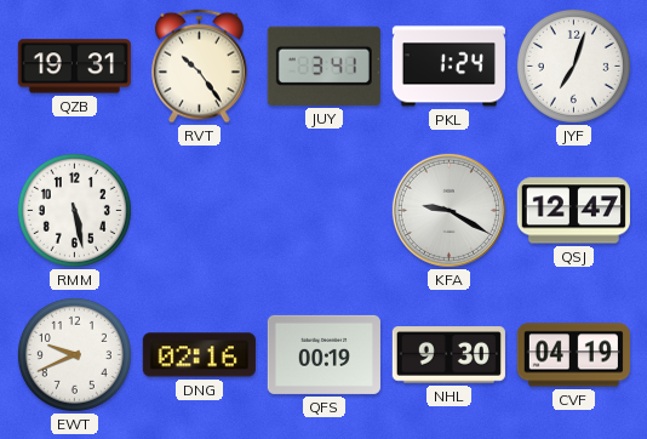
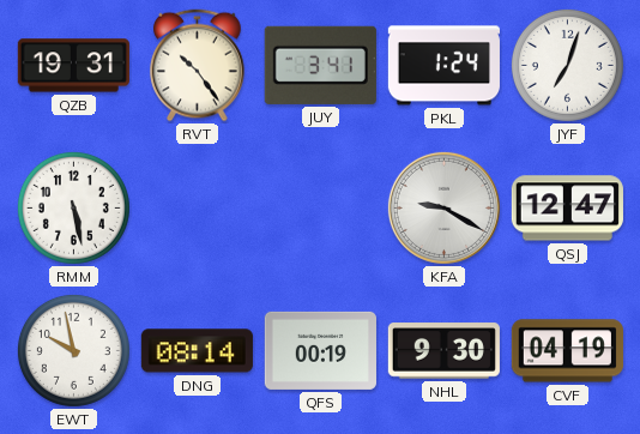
EWT: 9:41 -> 9:58
DNG: 02:16 -> 08:14
